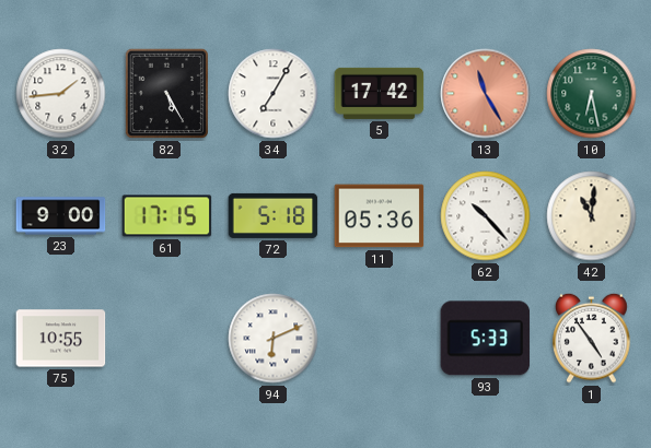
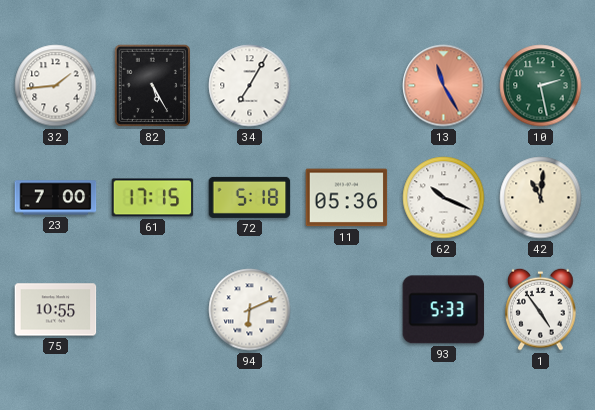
5: 17:42 -> none
10: 6:28 -> 2:28
23: 9:00 -> 7:00
62: 10:23 -> 10:19
